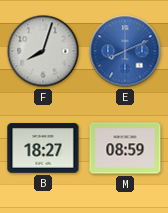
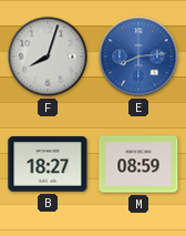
E: 8:11 -> 8:14
